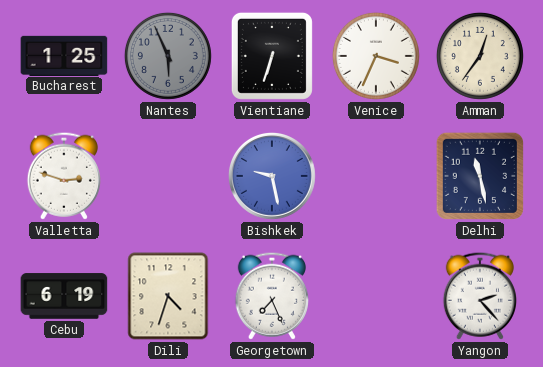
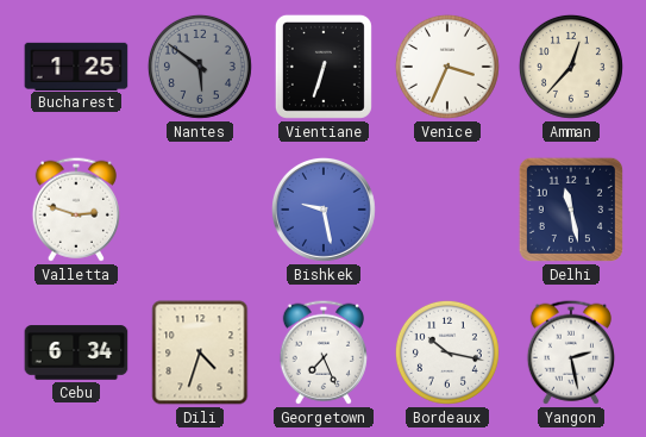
Nantes: 5:56 -> 5:51
Amman: 12:36 -> 12:37
Cebu: 6:19 -> 6:34
Bordeaux: none -> 10:17
Yangon: 2:23 -> 2:28
